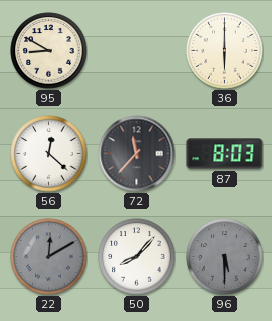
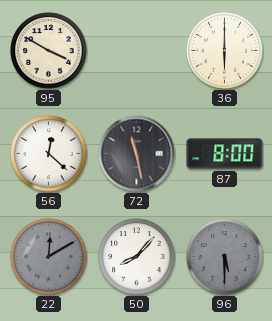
95: 8:50 -> 3:50
72: 11:37 -> 11:28
87: 8:03 -> 8:00
